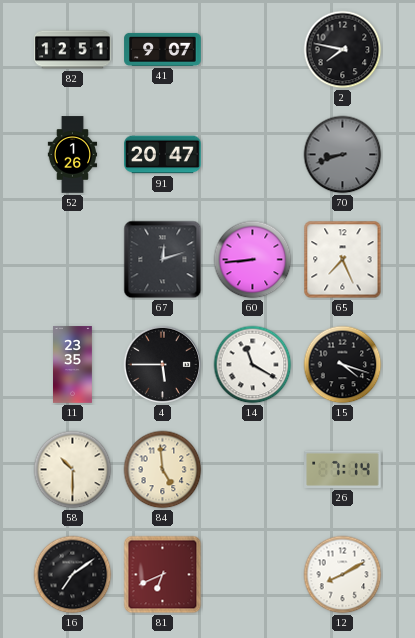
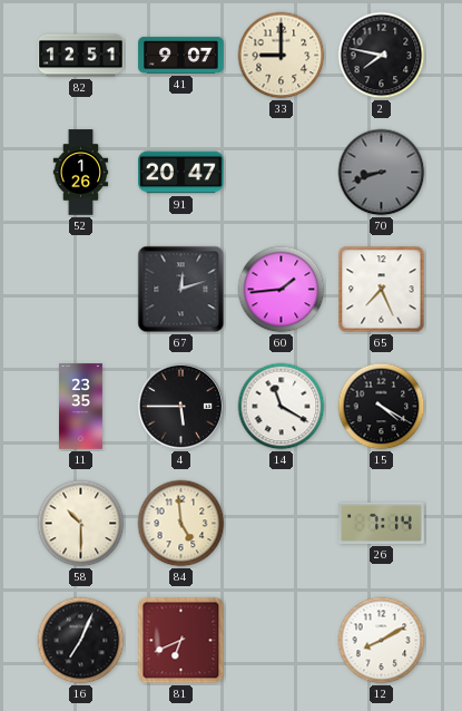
33: none -> 9:00
60: 8:44 -> 1:44
15: 4:18 -> 4:20
16: 7:09 -> 7:04
